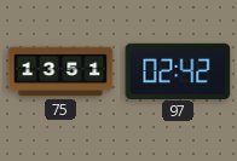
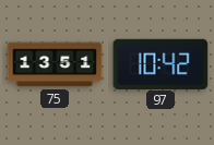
97: 02:42 -> 10:42
